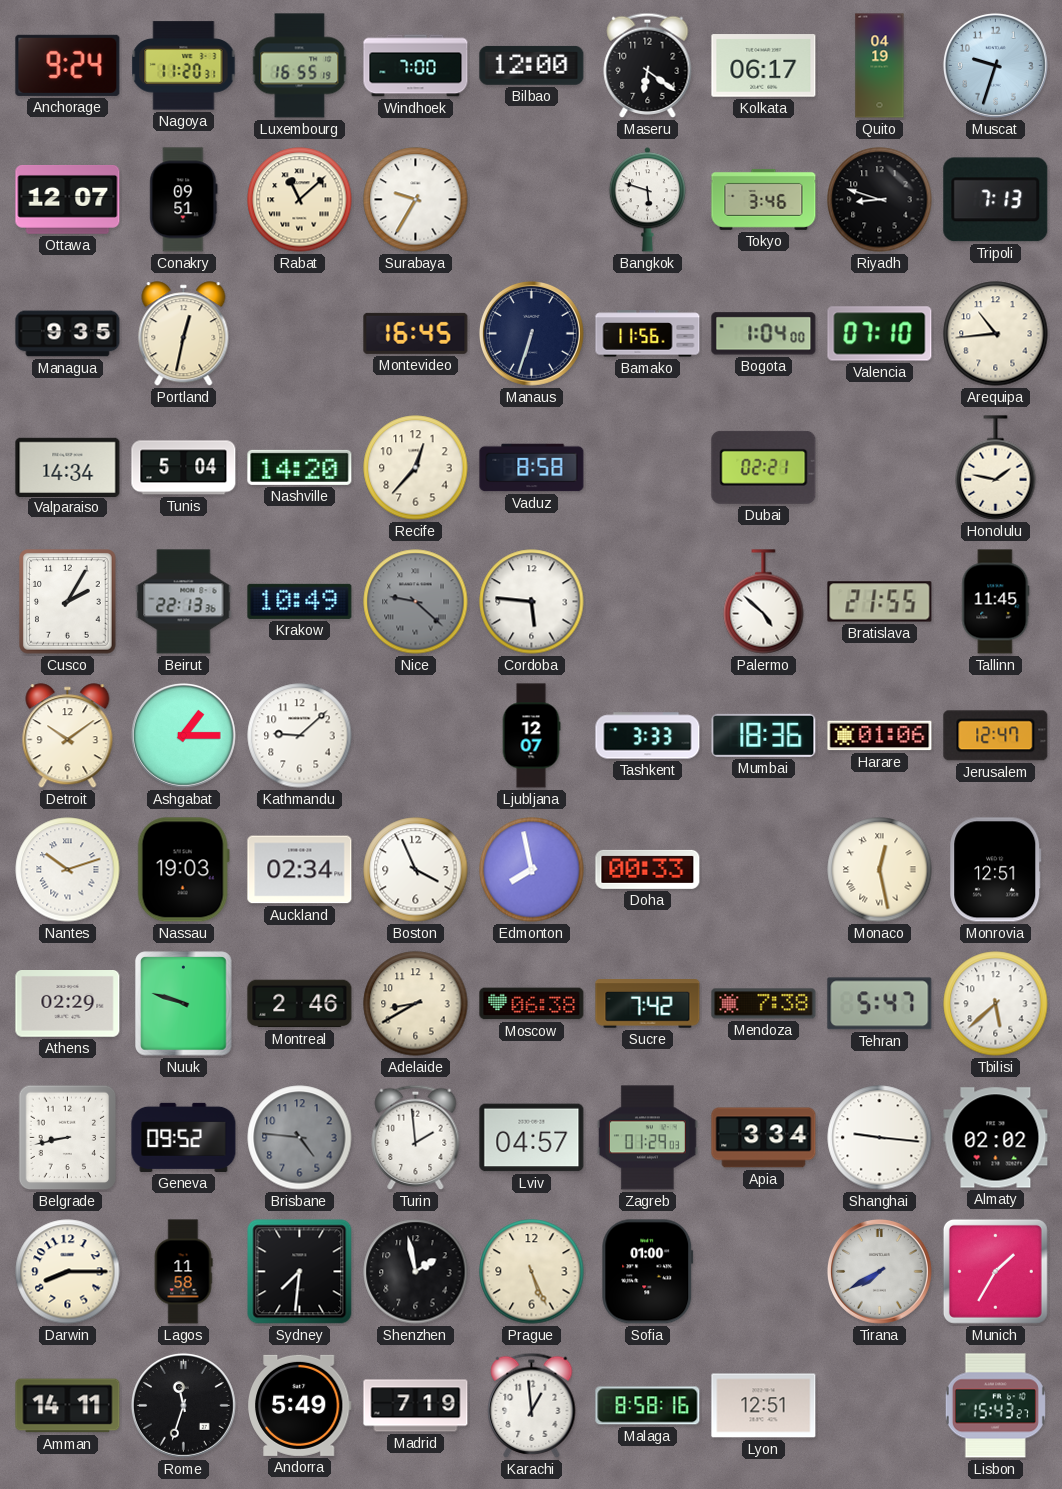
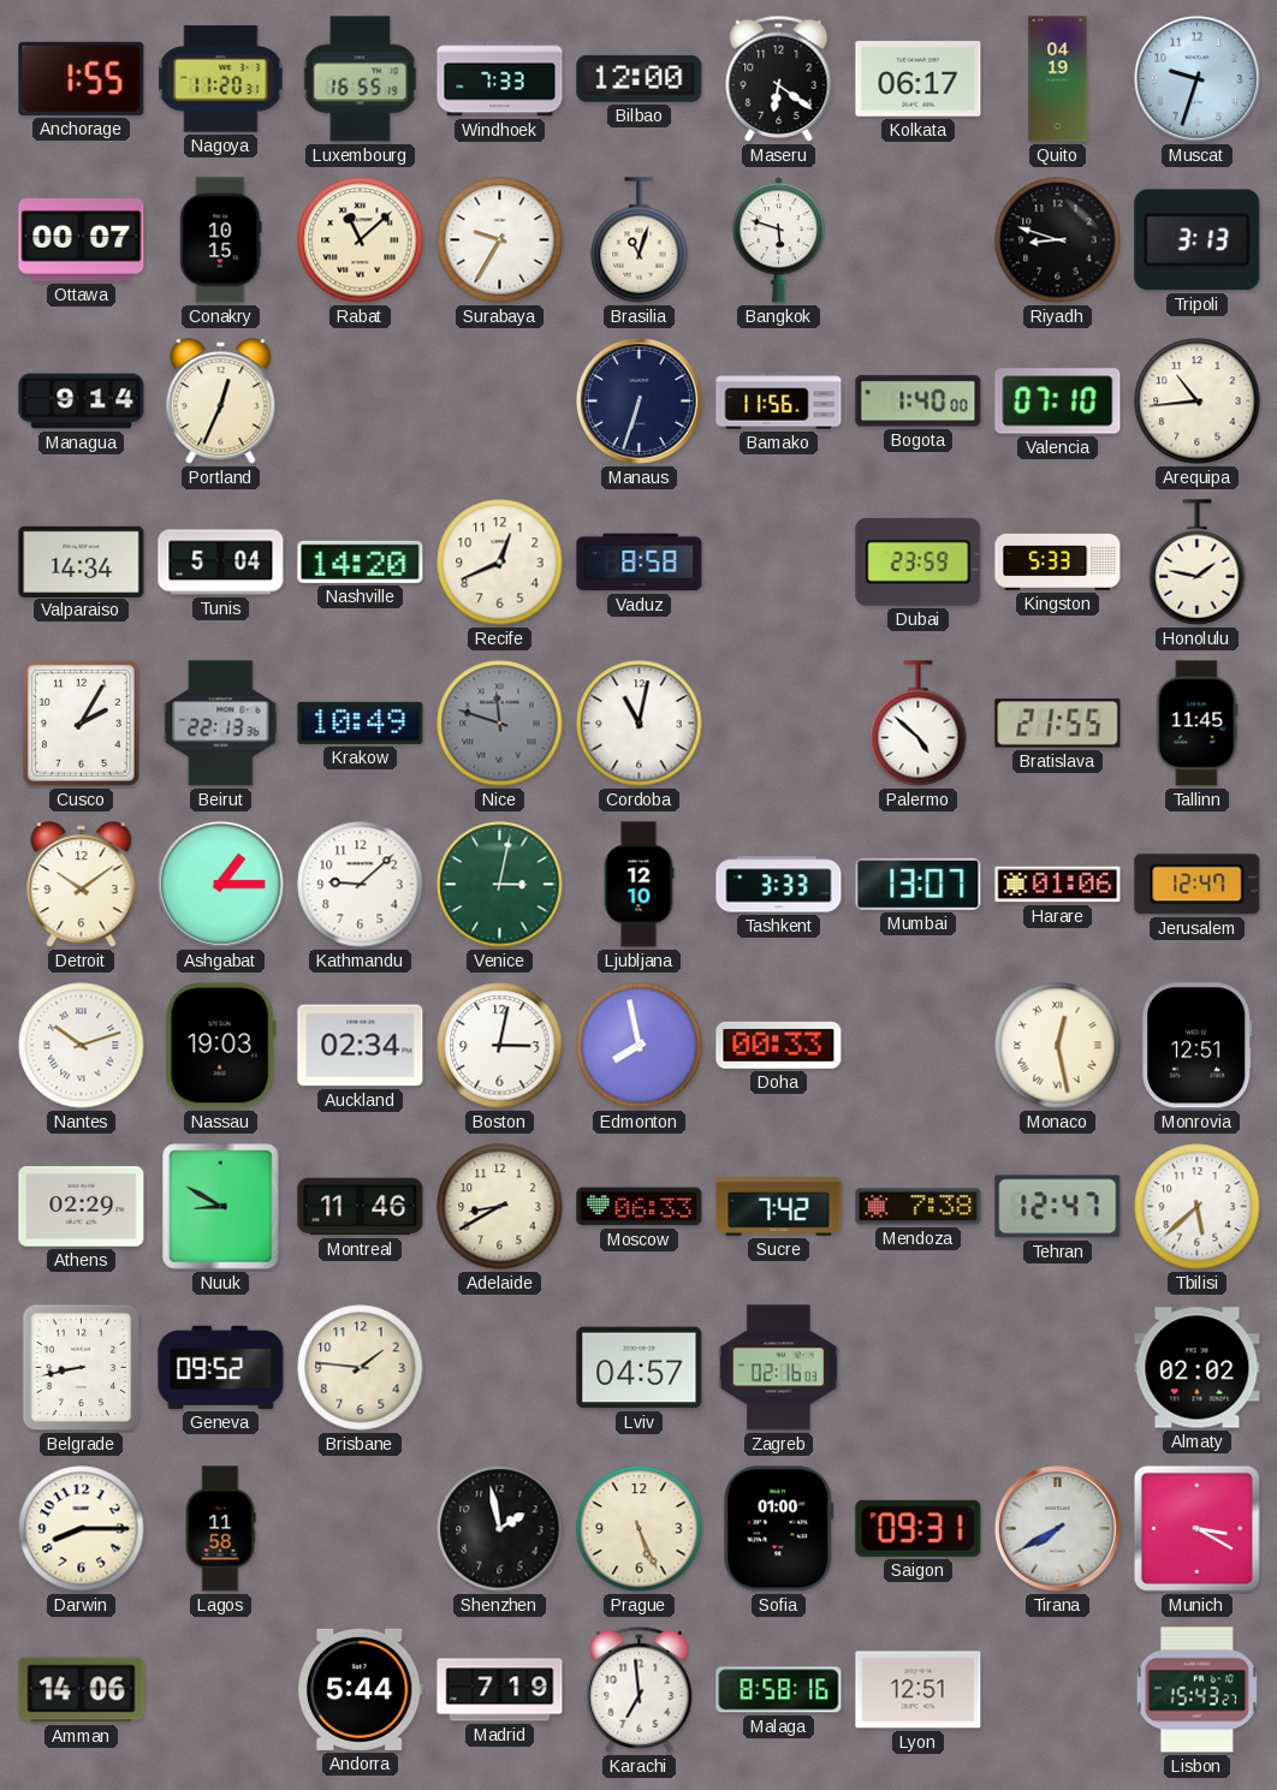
Anchorage: 9:24 -> 1:55
Windhoek: 7:00 -> 7:33
Ottawa: 12:07 -> 00:07
Conakry: 09:51 -> 10:15
Brasilia: none -> 11:03
Tokyo: 3:46 -> none
Tripoli: 7:13 -> 3:13
Managua: 9:35 -> 9:14
Portland: 12:32 -> 12:34
Montevideo: 16:45 -> none
Bogota: 1:04 -> 1:40
Recife: 12:37 -> 12:41
Dubai: 02:21 -> 23:59
Kingston: none -> 5:33
Nice: 9:22 -> 11:48
Cordoba: 5:46 -> 11:02
Venice: none -> 3:02
Ljubljana: 12:07 -> 12:10
Mumbai: 18:36 -> 13:07
Boston: 3:56 -> 3:02
Nuuk: 9:48 -> 8:50
Montreal: 2:46 -> 11:46
Moscow: 06:38 -> 06:33
Tehran: 5:47 -> 12:47
Brisbane: 4:46 -> 1:46
Brisbane dial: grey -> cream
Turin: 1:59 -> none
Zagreb: 01:29 -> 02:16
Apia: 3:34 -> none
Shanghai: 9:16 -> none
Sydney: 7:31 -> none
Saigon: none -> 09:31
Munich: 1:35 -> 3:20
Amman: 14:11 -> 14:06
Rome: 11:33 -> none
Andorra: 5:49 -> 5:44
Karachi: 12:59 -> 6:59
